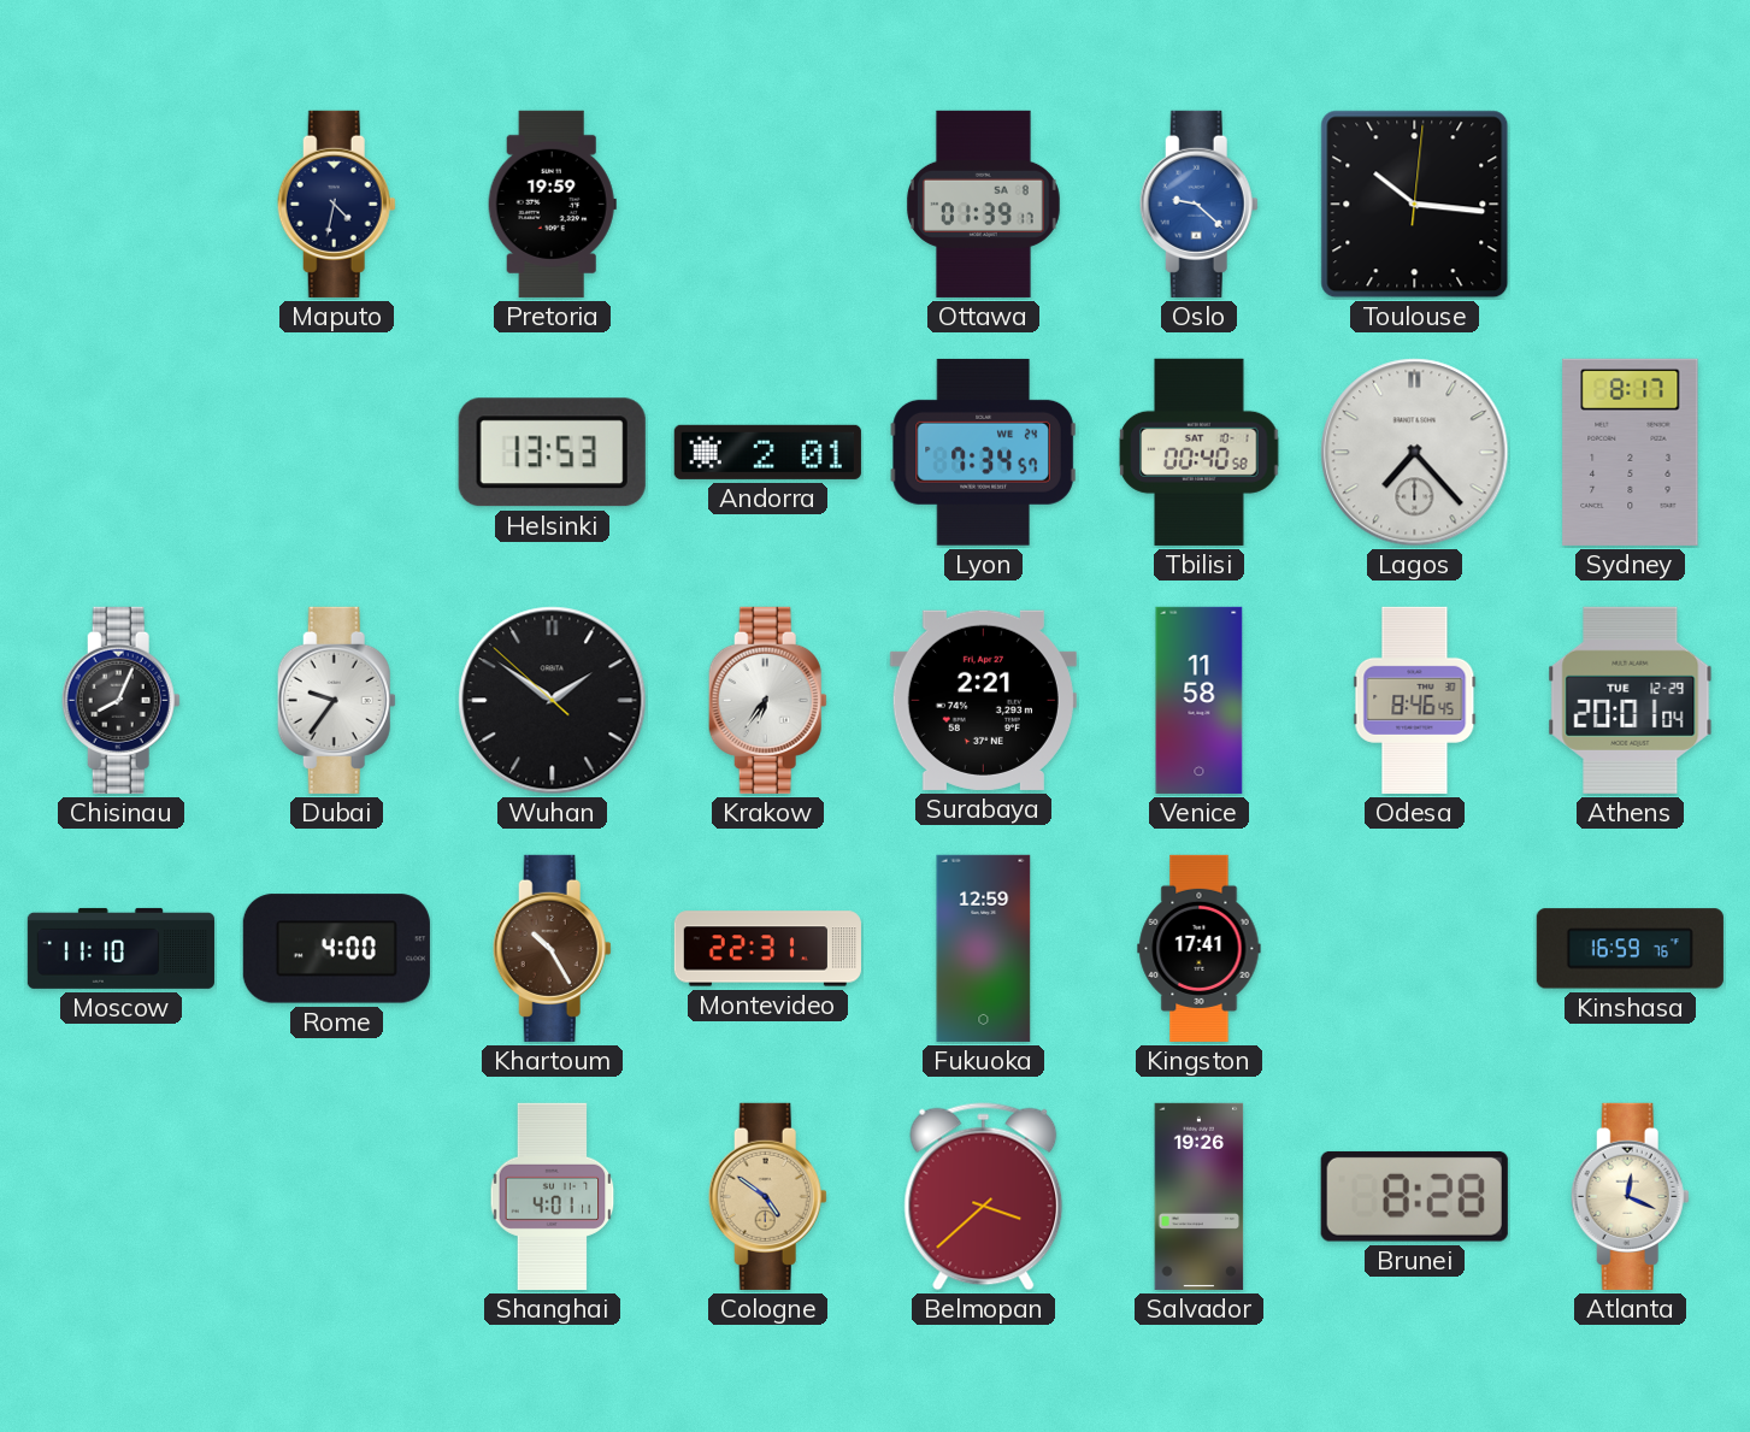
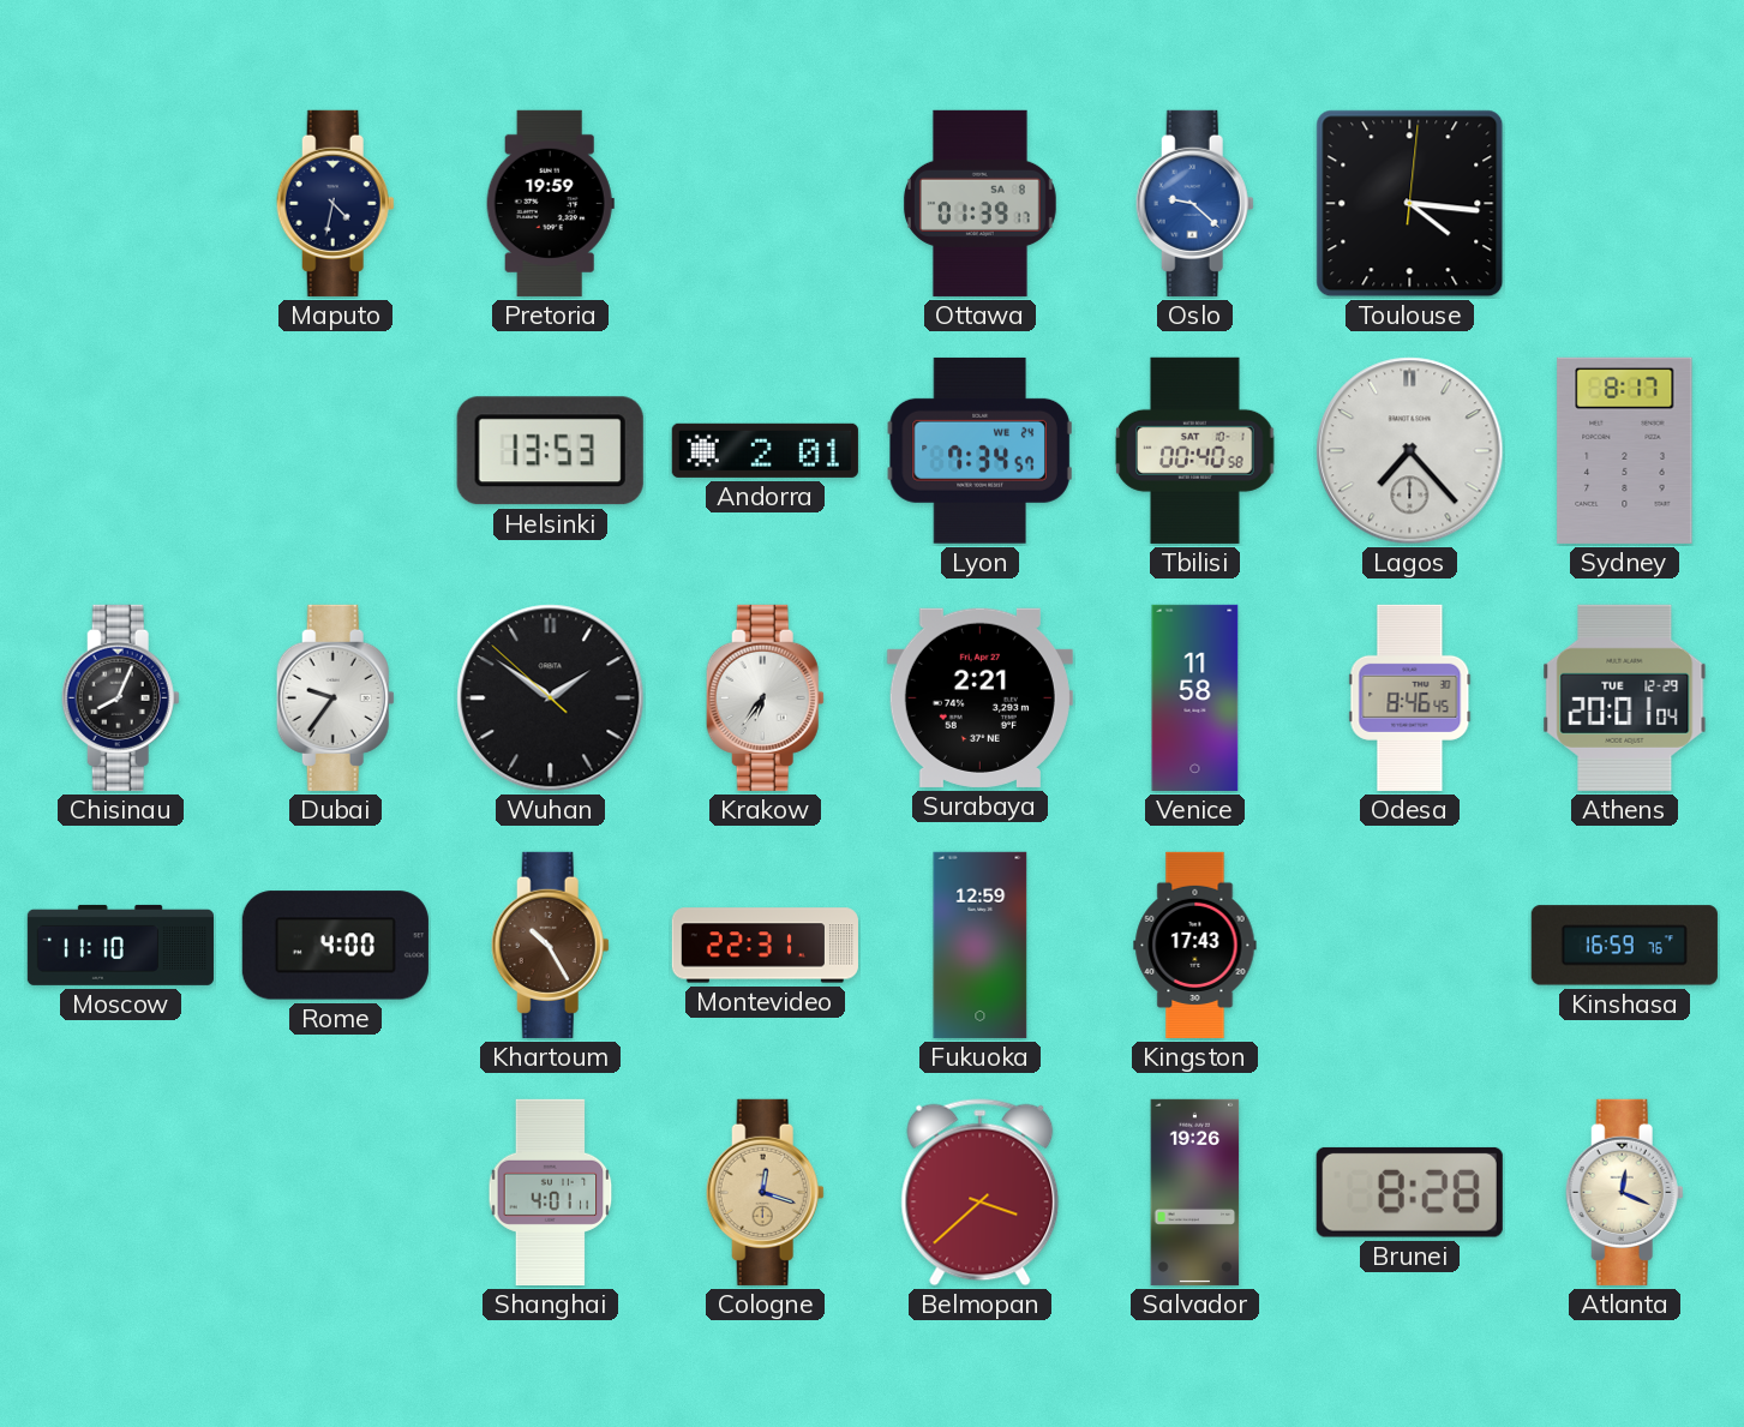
Toulouse: 10:16 -> 4:16
Kingston: 17:41 -> 17:43
Cologne: 4:51 -> 12:18
